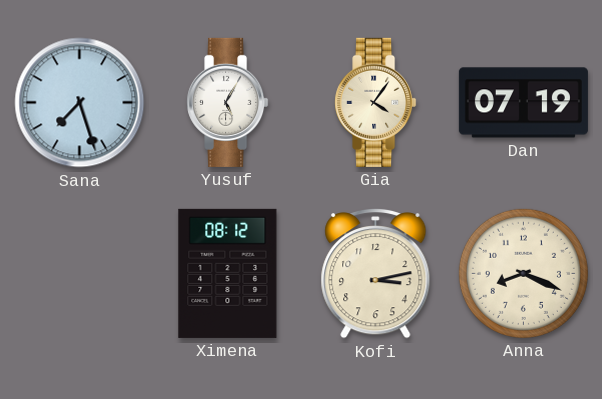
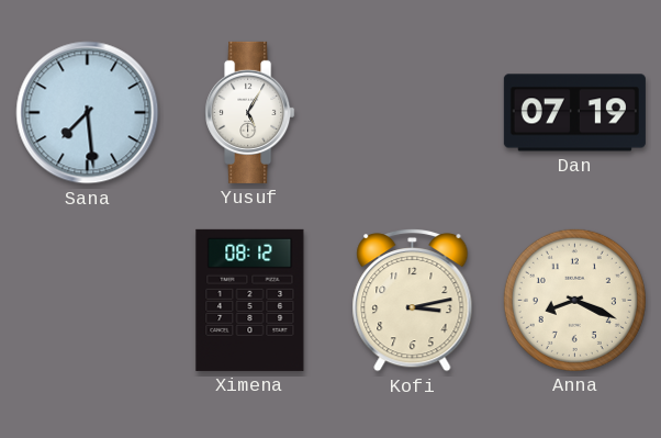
Sana: 7:27 -> 7:29
Gia: 4:06 -> none
